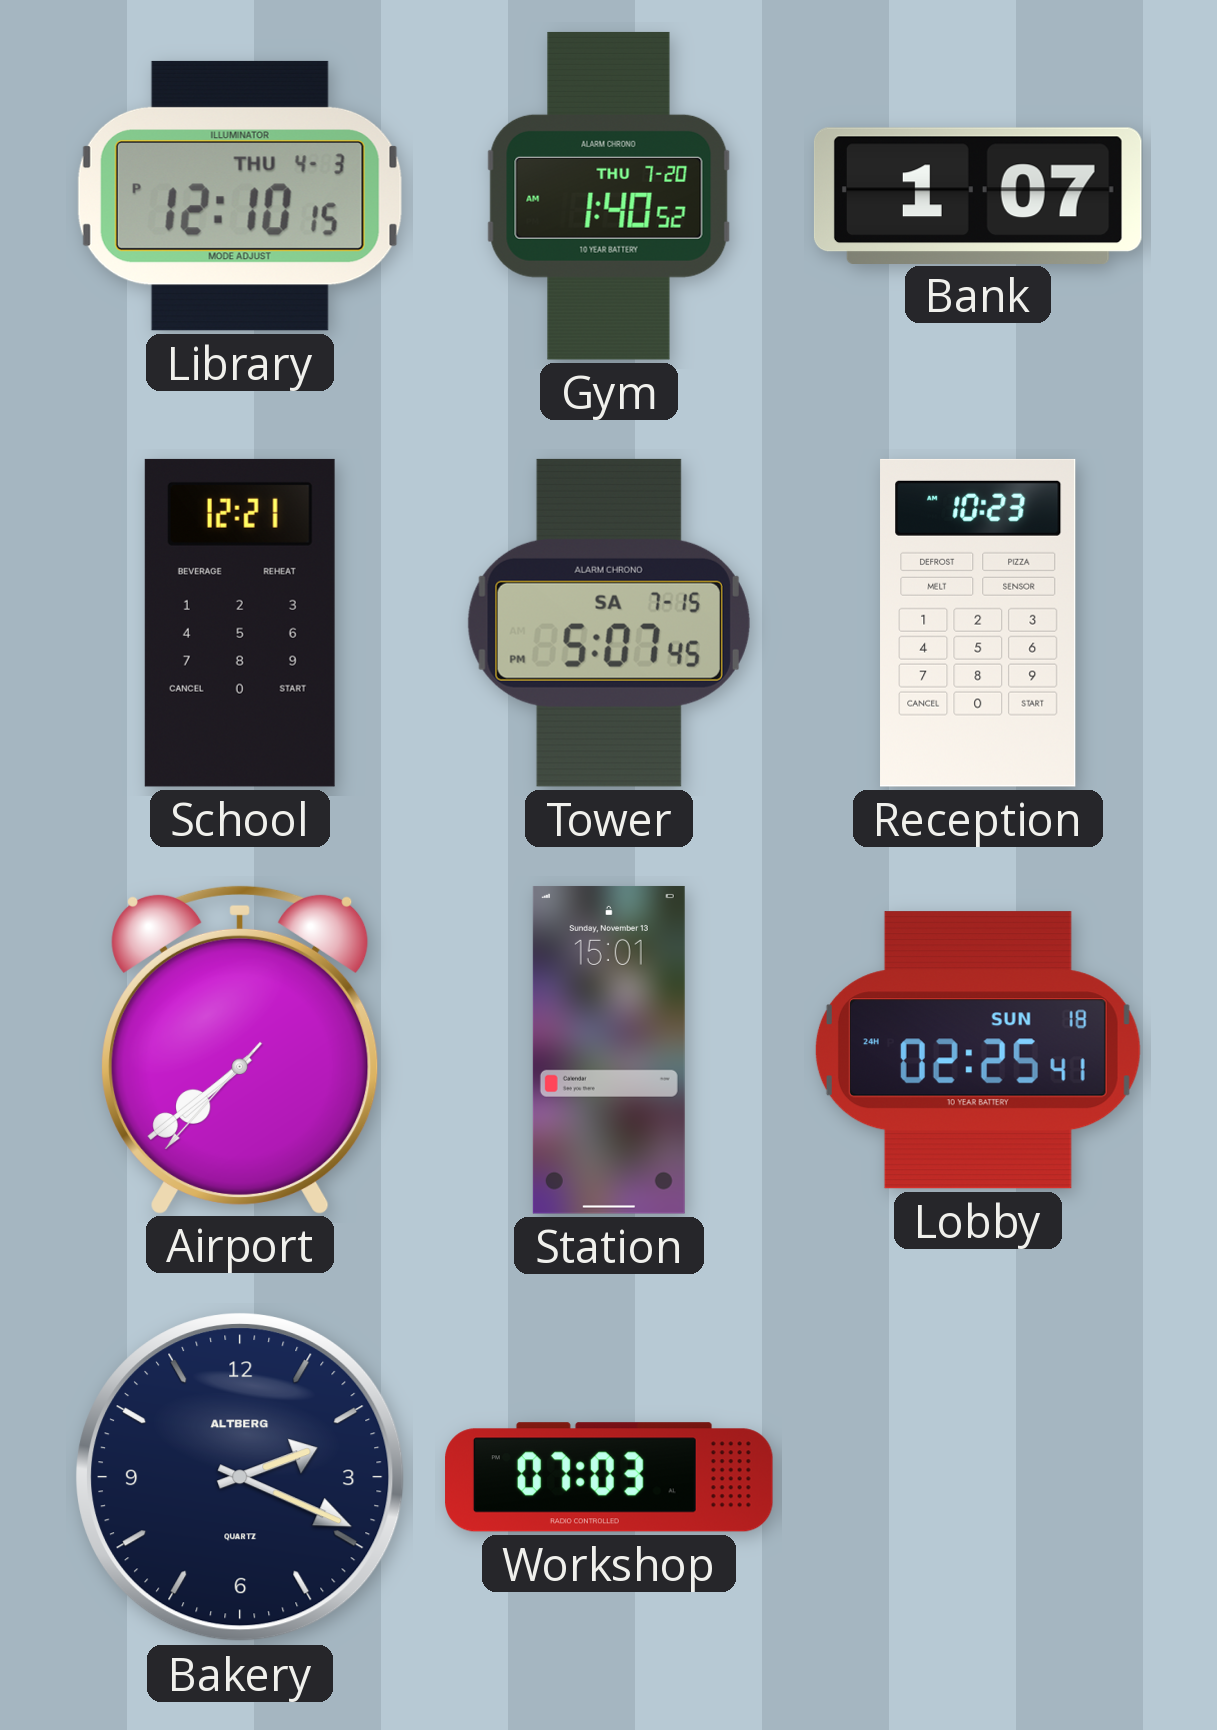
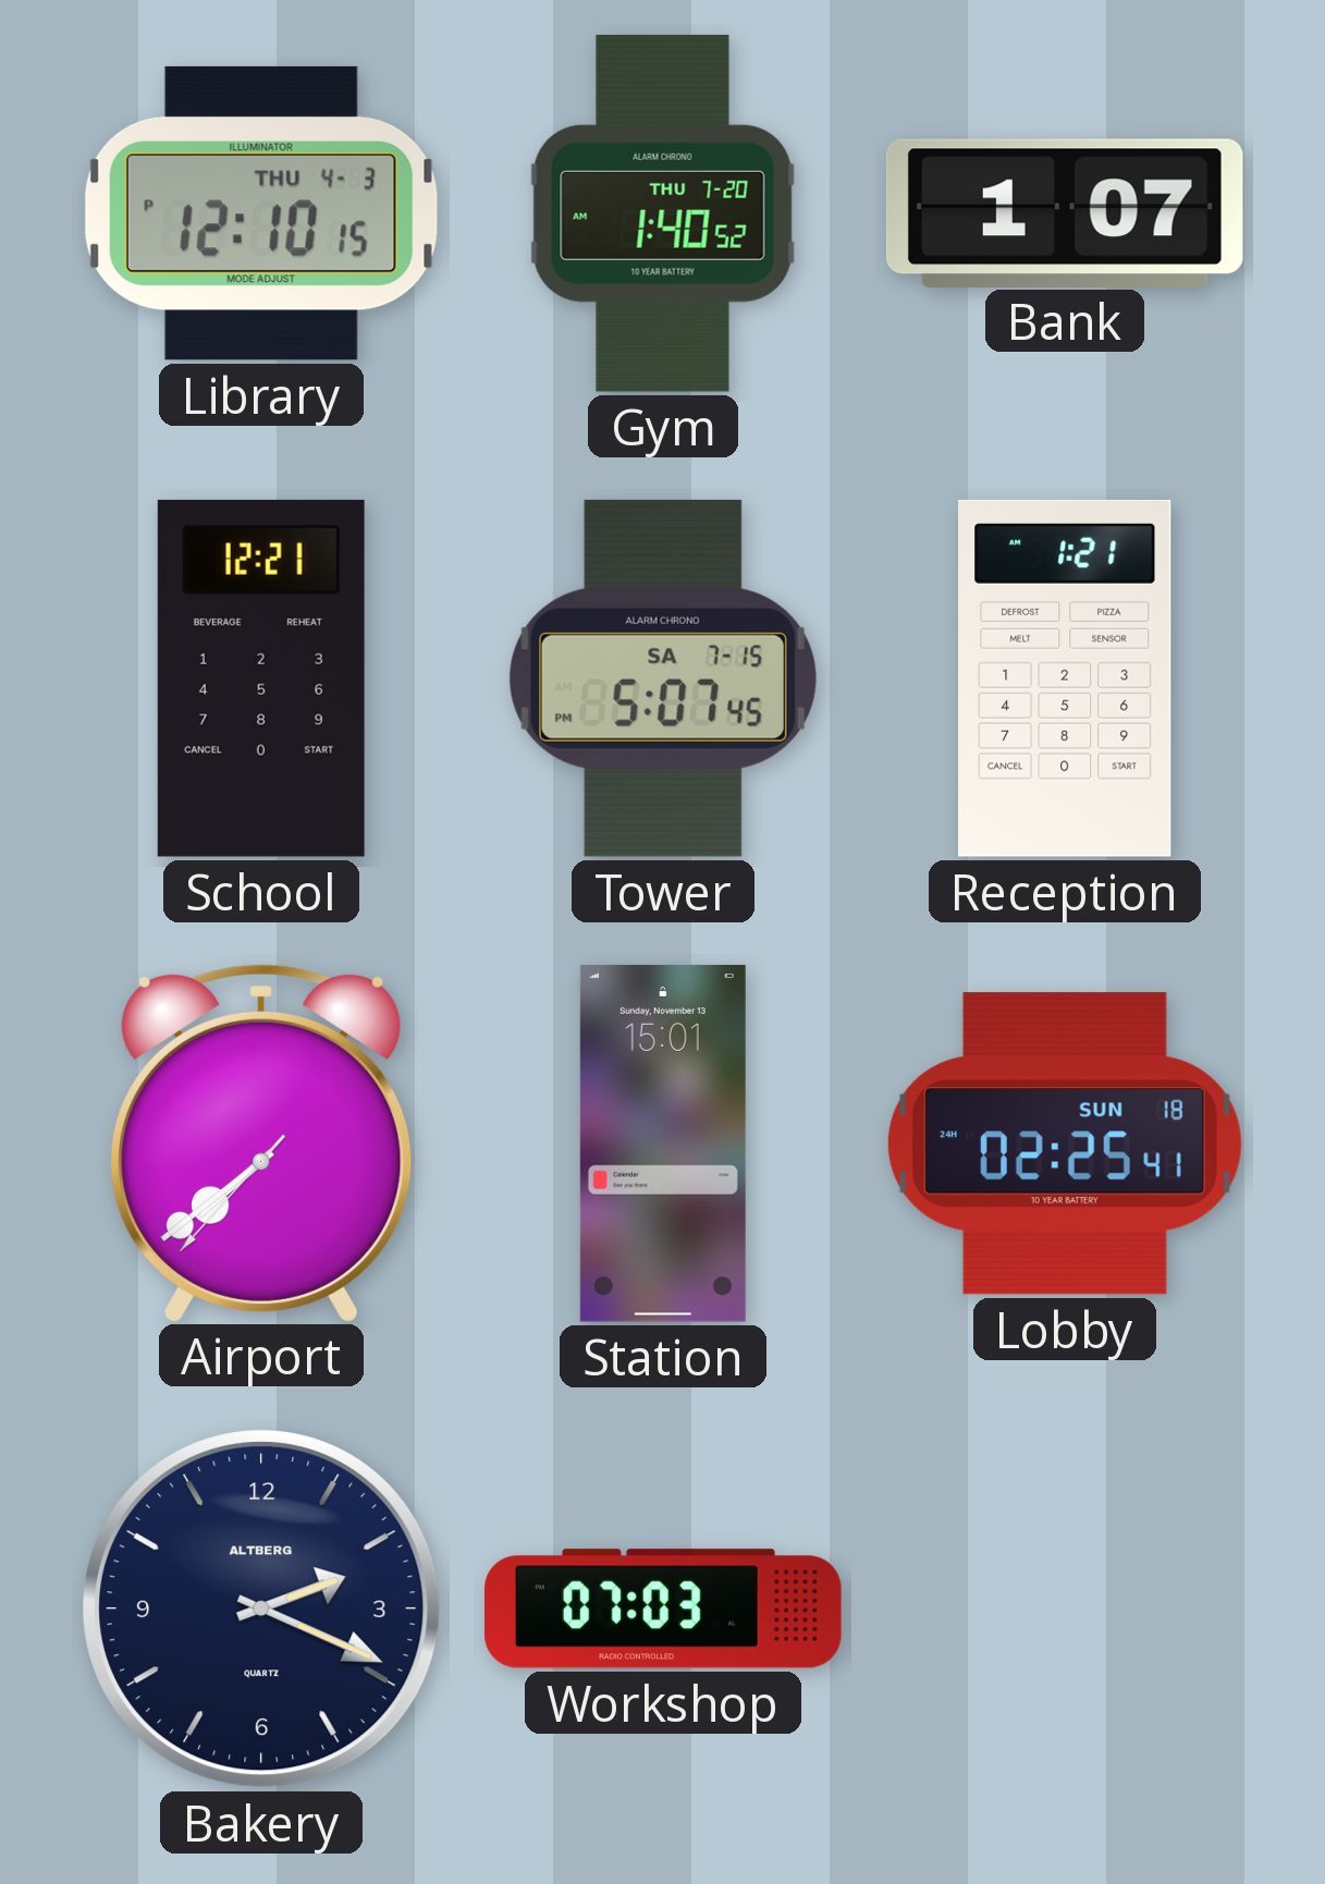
Reception: 10:23 -> 1:21
